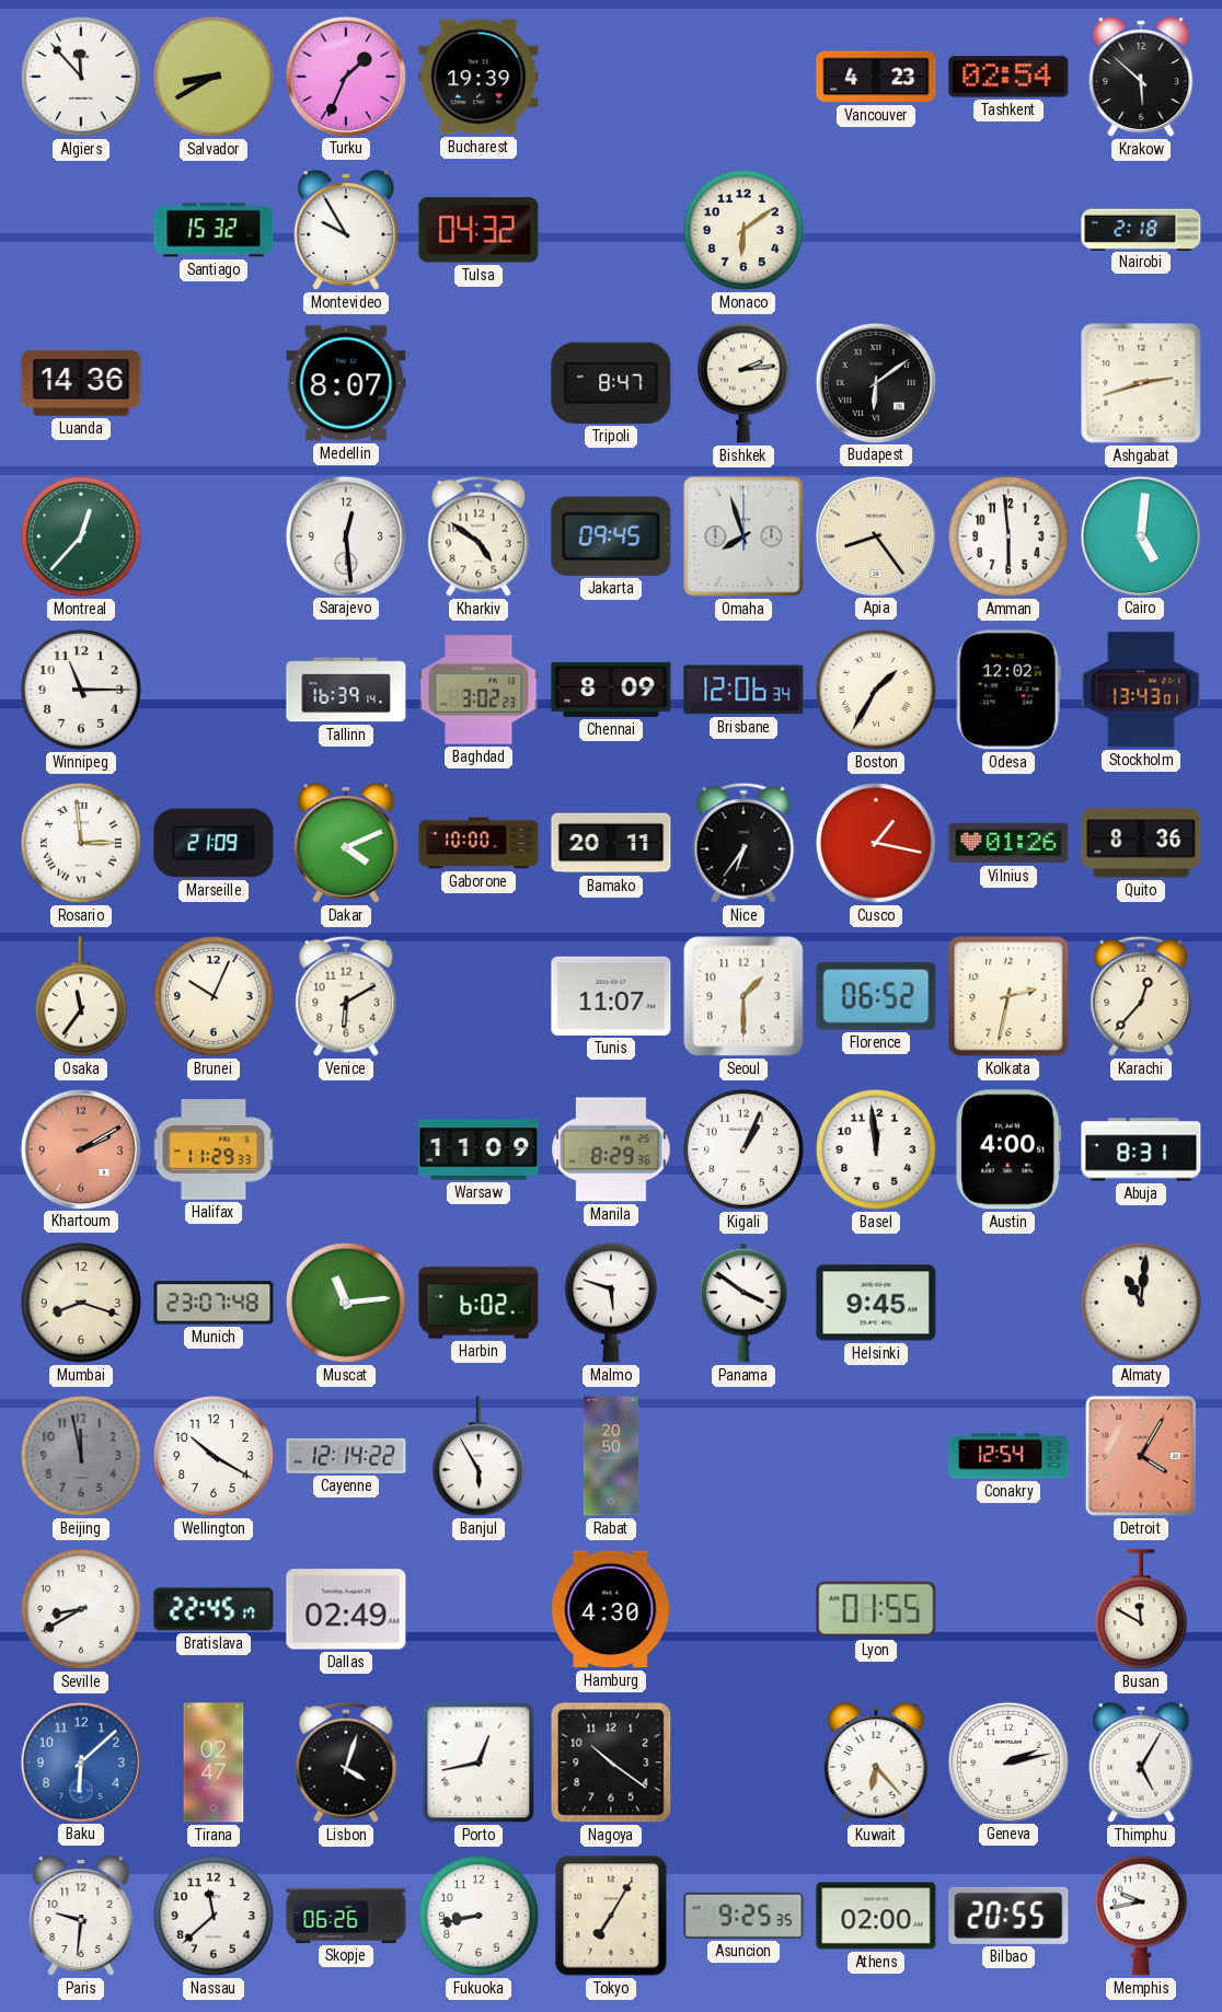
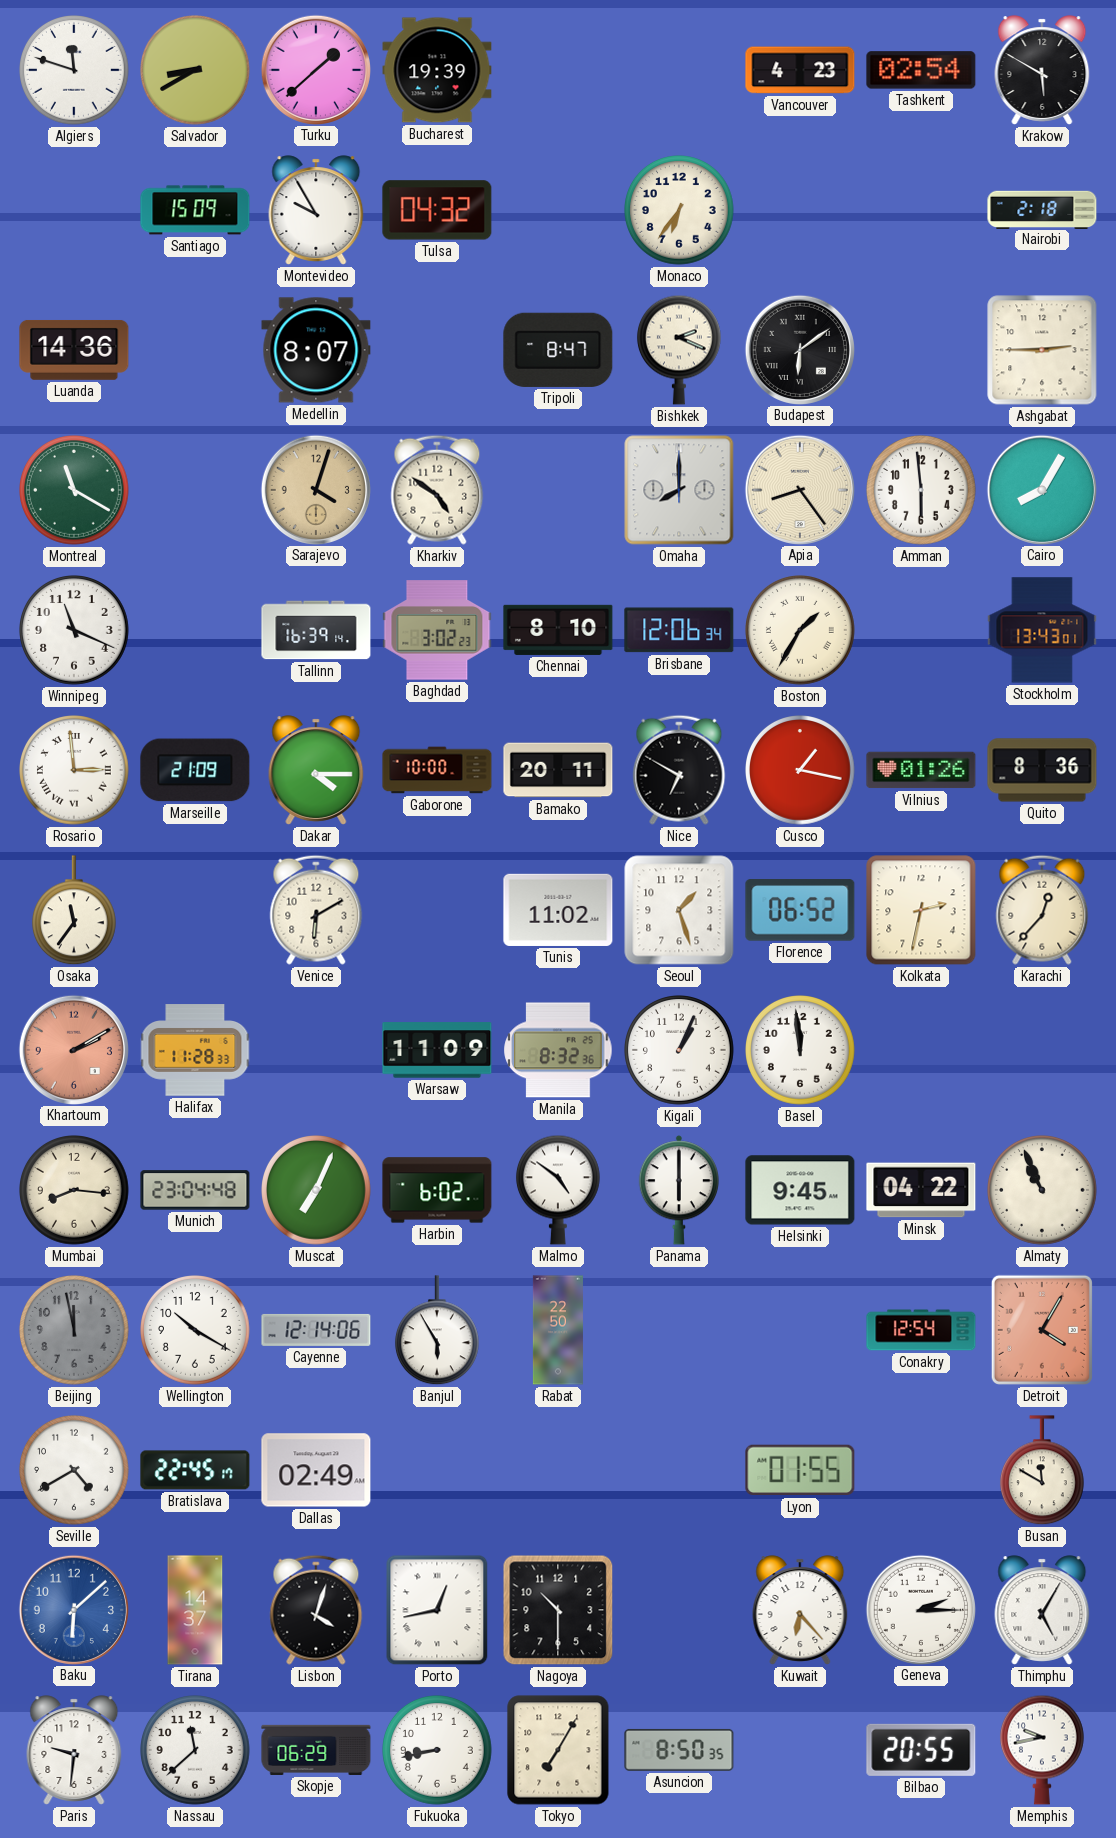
Algiers: 11:53 -> 11:48
Turku: 1:34 -> 1:38
Krakow: 5:52 -> 5:50
Santiago: 15:32 -> 15:09
Monaco: 6:09 -> 6:36
Bishkek: 2:14 -> 2:19
Ashgabat: 2:42 -> 2:45
Montreal: 12:37 -> 11:20
Sarajevo: 12:29 -> 4:03
Sarajevo dial: white -> champagne
Jakarta: 09:45 -> none
Omaha: 7:57 -> 8:00
Cairo: 5:01 -> 8:05
Winnipeg: 11:15 -> 11:19
Chennai: 8:09 -> 8:10
Odesa: 12:02 -> none
Dakar: 4:11 -> 4:15
Nice: 6:36 -> 6:50
Brunei: 10:04 -> none
Tunis: 11:07 -> 11:02
Seoul: 1:30 -> 1:27
Halifax: 11:29 -> 11:28
Manila: 8:29 -> 8:32
Austin: 4:00 -> none
Abuja: 8:31 -> none
Mumbai: 8:18 -> 8:16
Munich: 23:07 -> 23:04
Muscat: 11:14 -> 7:04
Malmo: 5:48 -> 4:51
Panama: 3:51 -> 6:00
Minsk: none -> 04:22
Almaty: 11:01 -> 10:56
Cayenne: 12:14:22 -> 12:14:06
Rabat: 20:50 -> 22:50
Seville: 8:40 -> 4:40
Hamburg: 4:30 -> none
Tirana: 02:47 -> 14:37
Nagoya: 10:21 -> 10:30
Geneva: 2:13 -> 2:15
Skopje: 06:26 -> 06:29
Asuncion: 9:25 -> 8:50
Athens: 02:00 -> none
